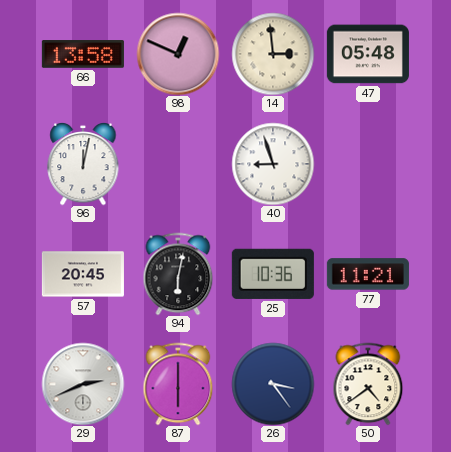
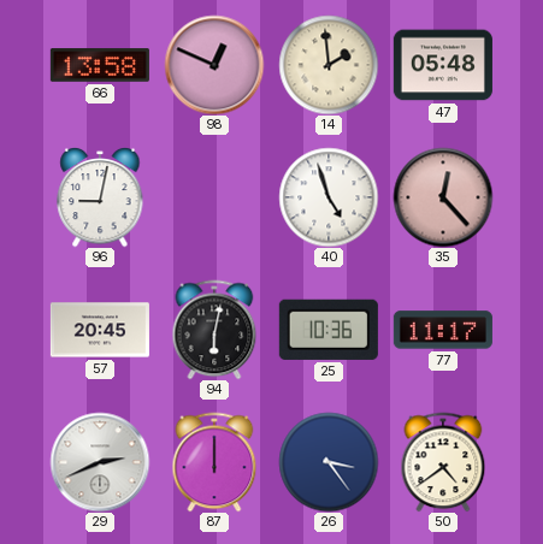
14: 2:59 -> 1:59
96: 12:02 -> 9:02
40: 8:57 -> 4:57
35: none -> 12:23
77: 11:21 -> 11:17
87: 6:00 -> 12:00
